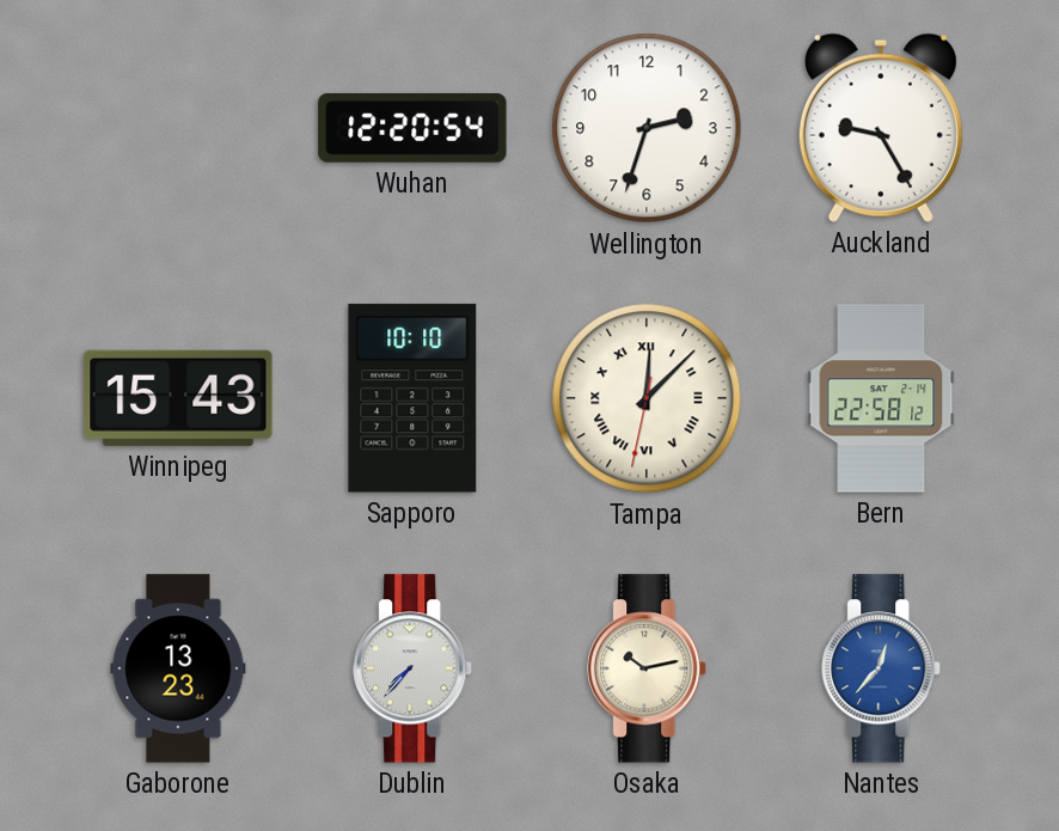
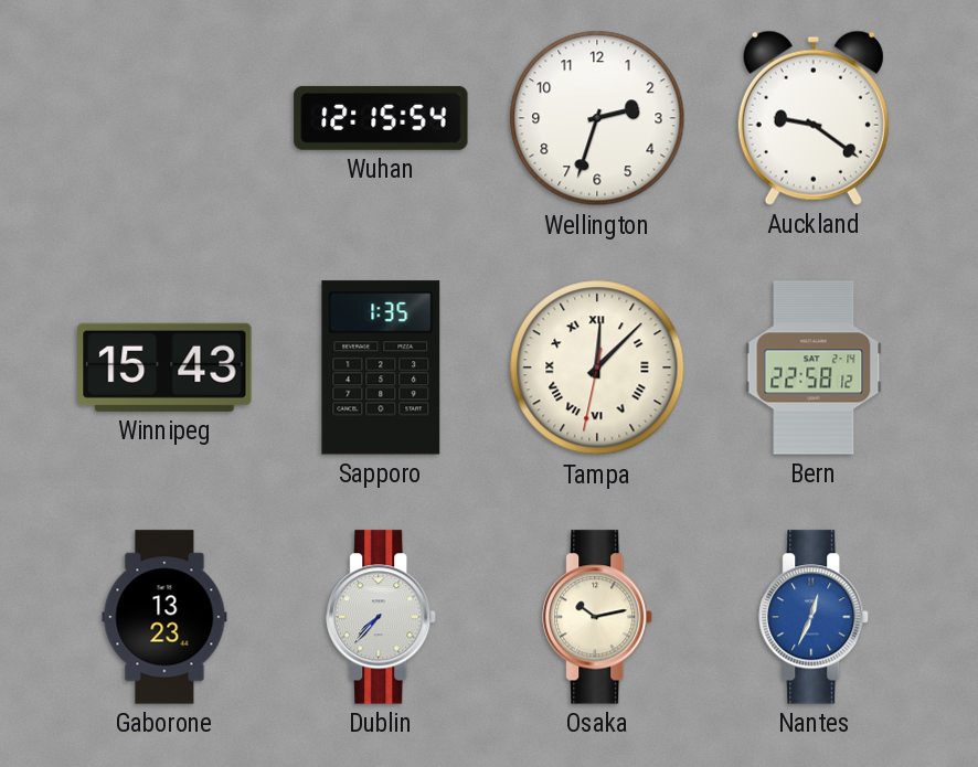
Wuhan: 12:20 -> 12:15
Auckland: 9:25 -> 9:21
Sapporo: 10:10 -> 1:35
Nantes: 12:37 -> 12:34
